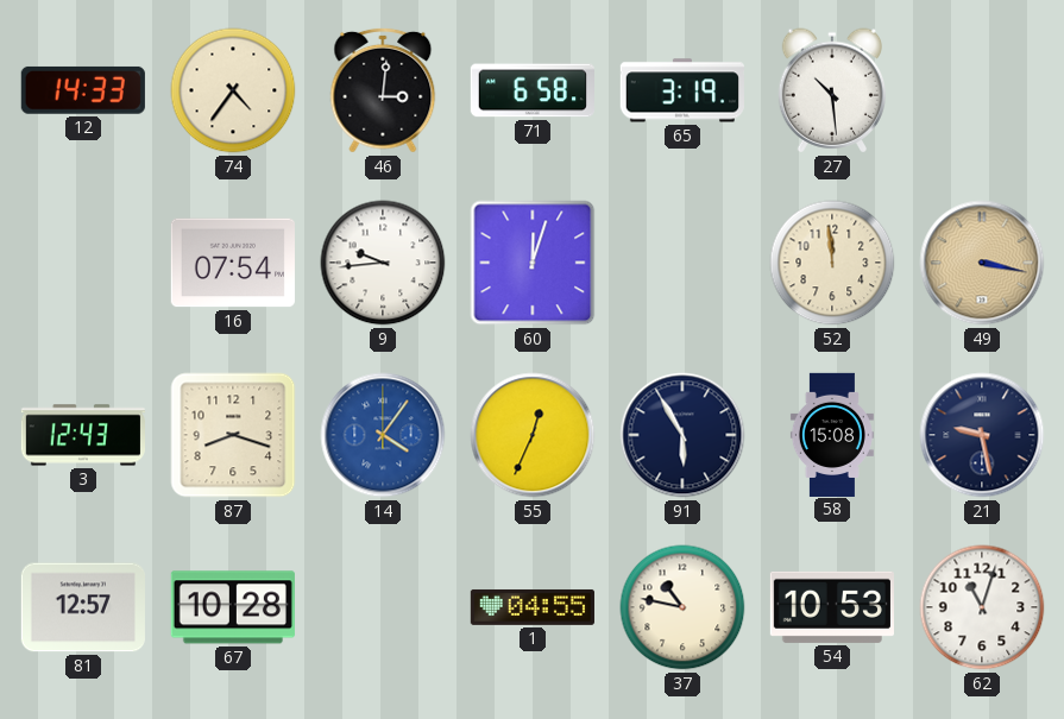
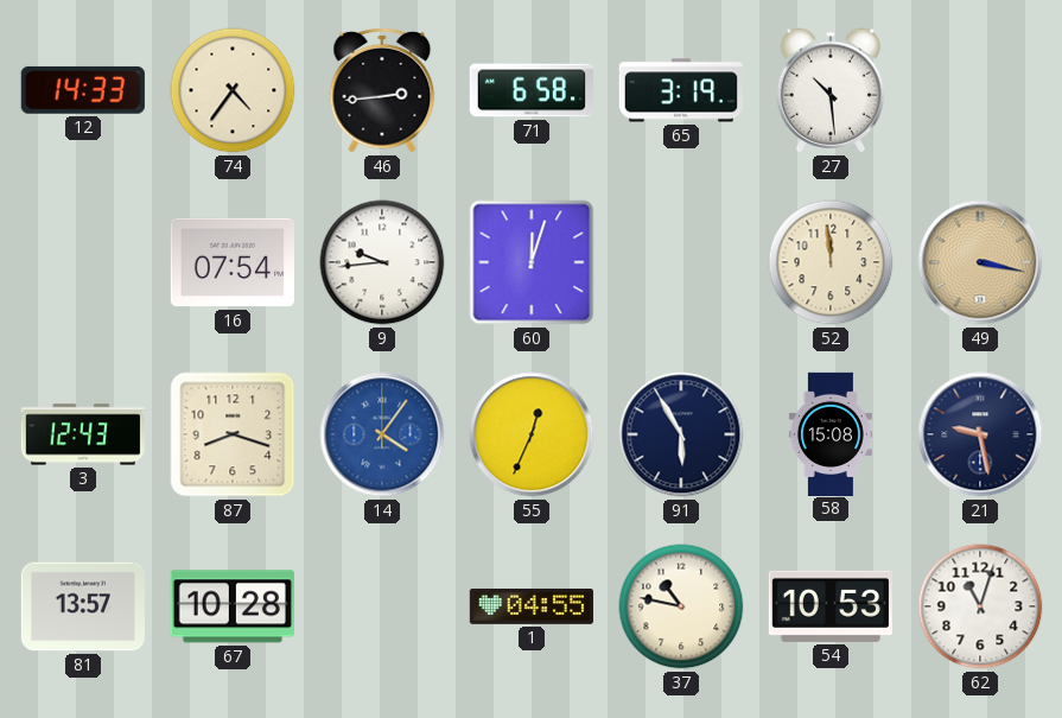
46: 3:01 -> 2:44
81: 12:57 -> 13:57
